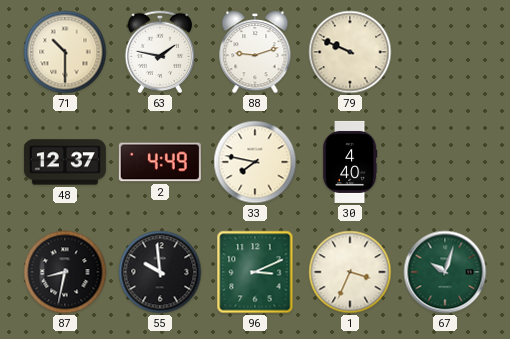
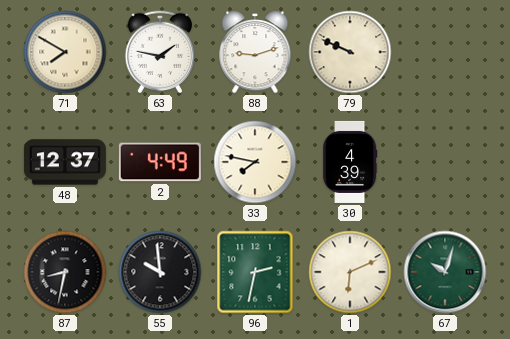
71: 10:30 -> 7:50
30: 4:40 -> 4:39
96: 3:11 -> 2:32
1: 3:34 -> 6:11
